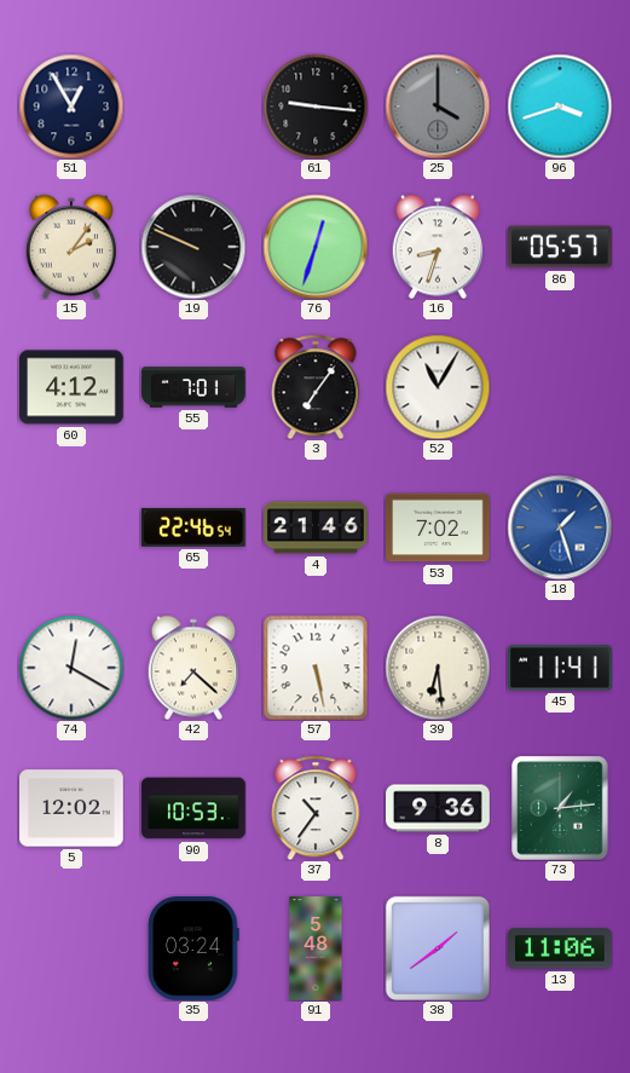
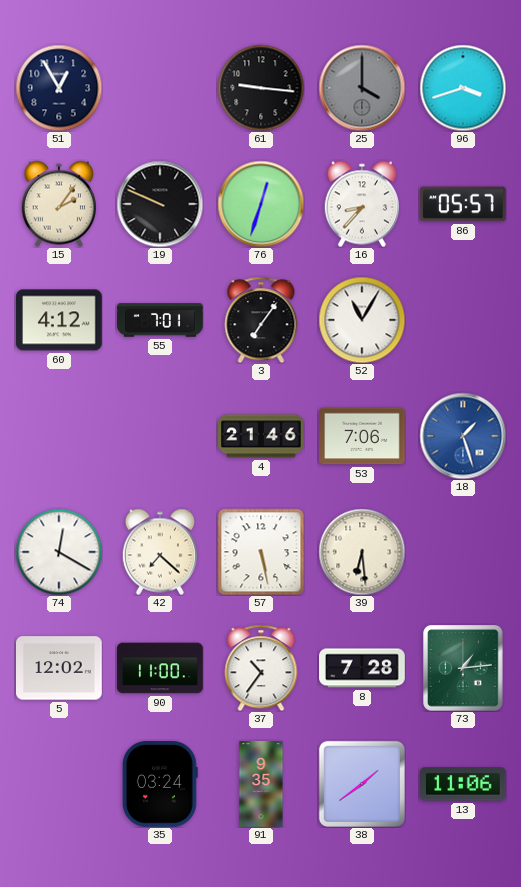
16: 8:33 -> 8:37
65: 22:46 -> none
53: 7:02 -> 7:06
45: 11:41 -> none
90: 10:53 -> 11:00
8: 9:36 -> 7:28
91: 5:48 -> 9:35
